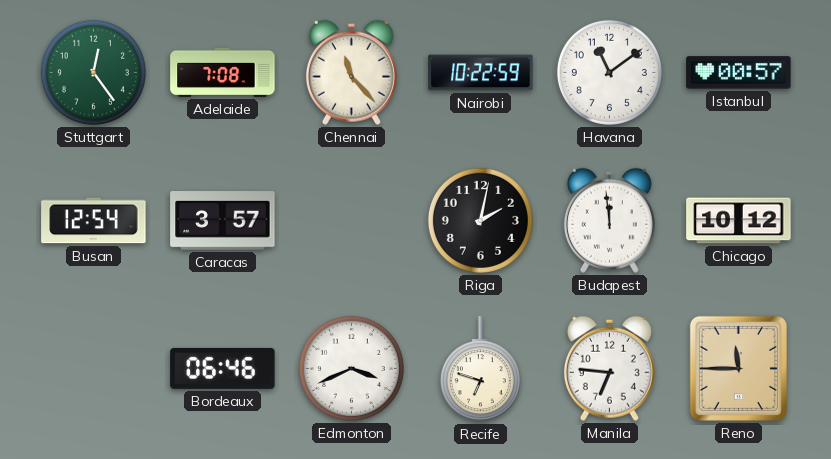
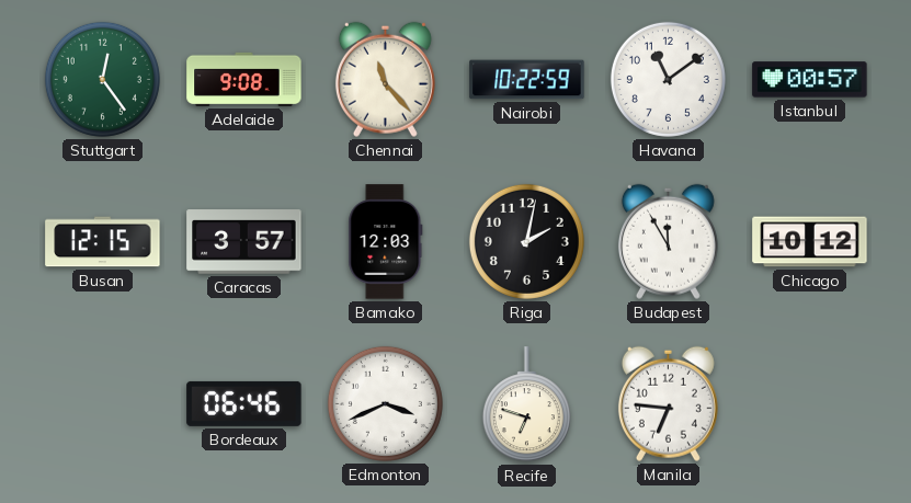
Adelaide: 7:08 -> 9:08
Busan: 12:54 -> 12:15
Bamako: none -> 12:03
Budapest: 11:59 -> 11:55
Reno: 11:45 -> none
